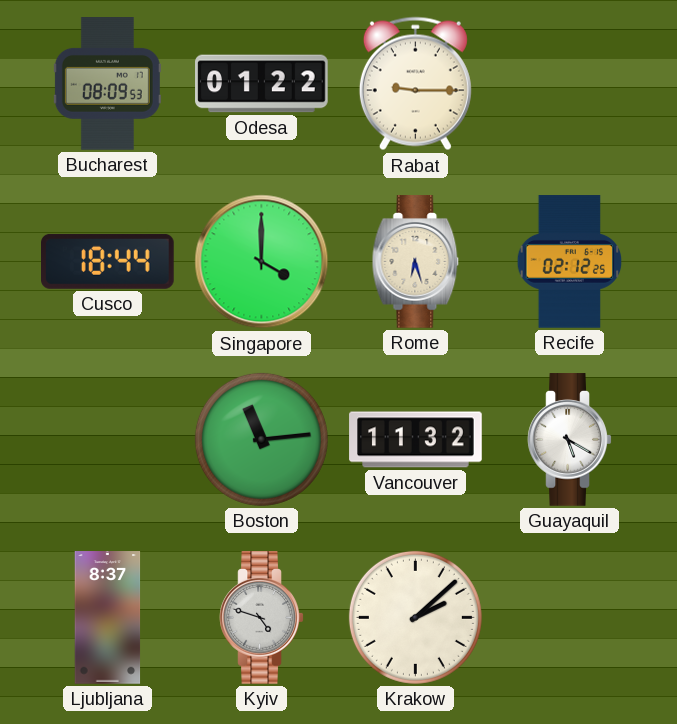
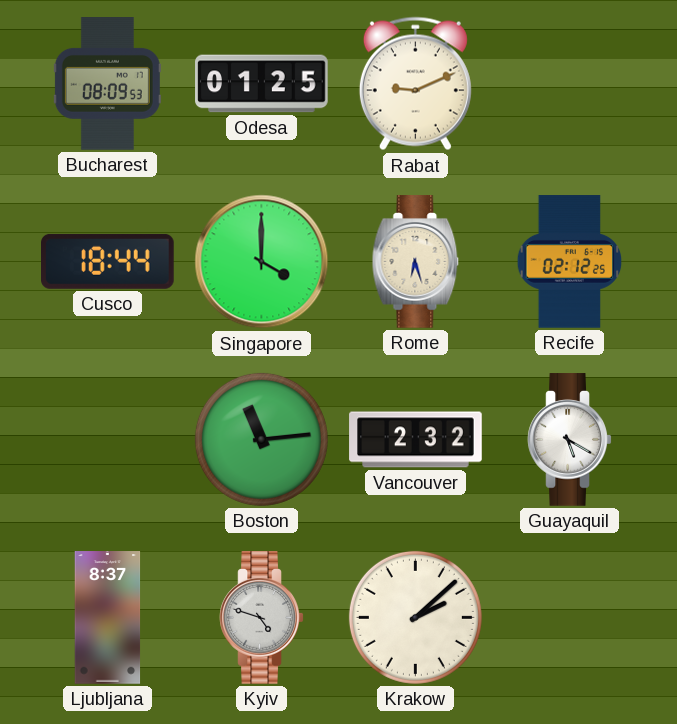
Odesa: 01:22 -> 01:25
Rabat: 9:15 -> 9:11
Vancouver: 11:32 -> 2:32
